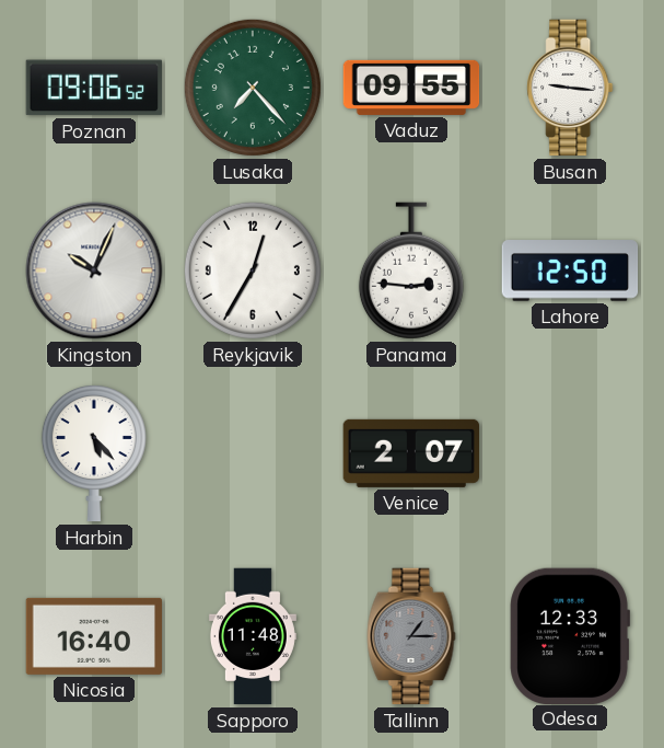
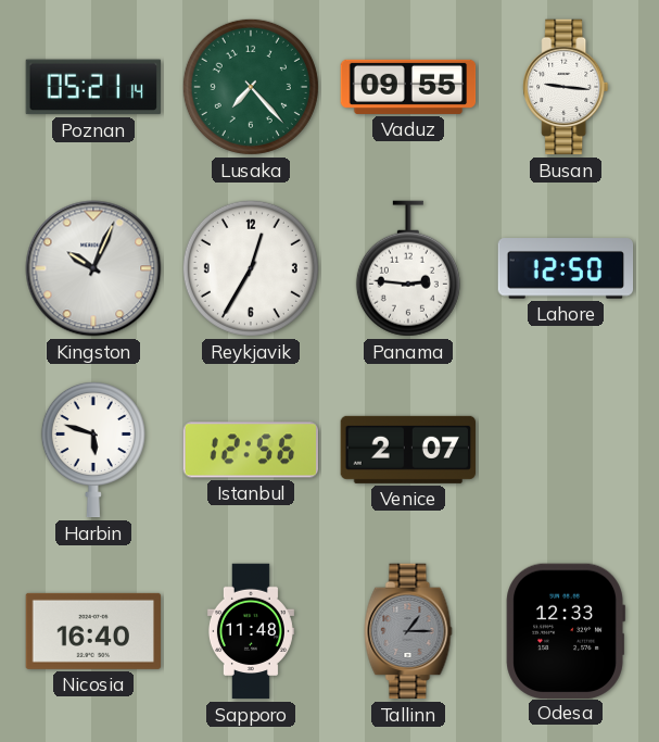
Poznan: 09:06 -> 05:21
Harbin: 5:23 -> 5:48
Istanbul: none -> 12:56
